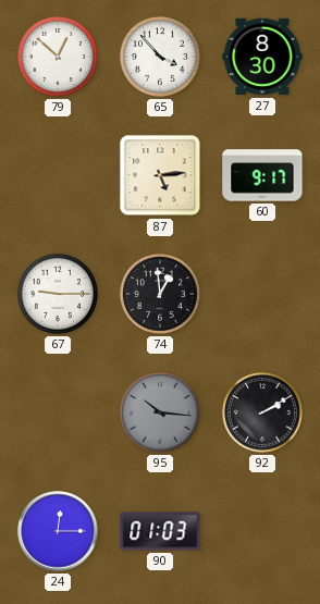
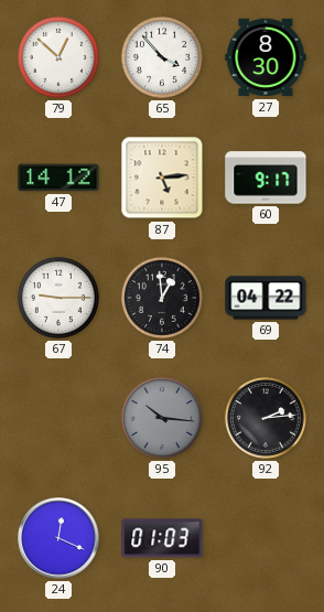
47: none -> 14:12
69: none -> 04:22
92: 2:10 -> 2:14
24: 12:15 -> 12:19
